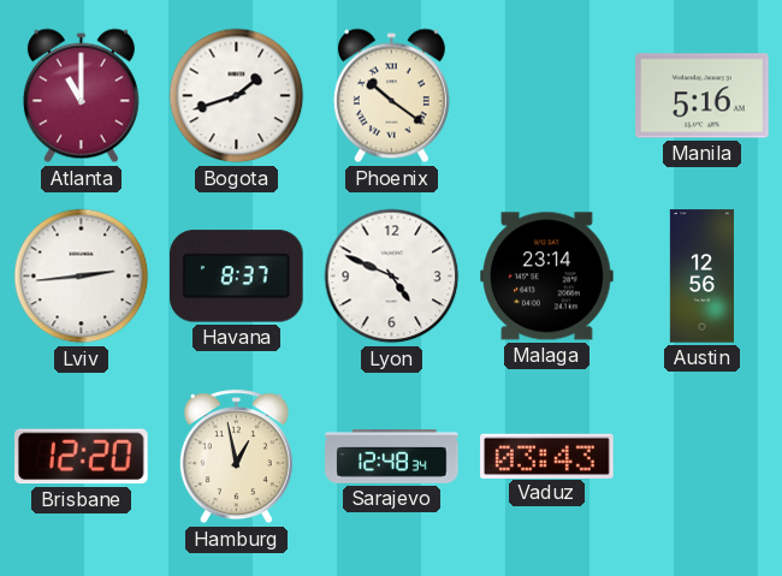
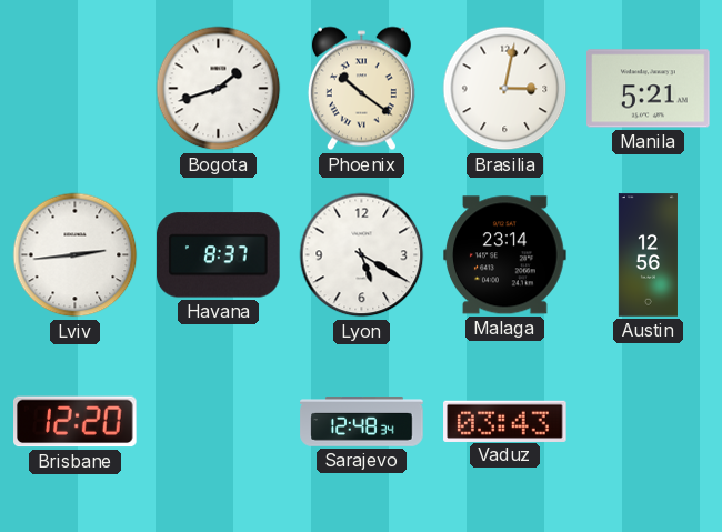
Atlanta: 11:00 -> none
Brasilia: none -> 3:02
Manila: 5:16 -> 5:21
Lyon: 4:49 -> 5:20
Hamburg: 12:58 -> none
